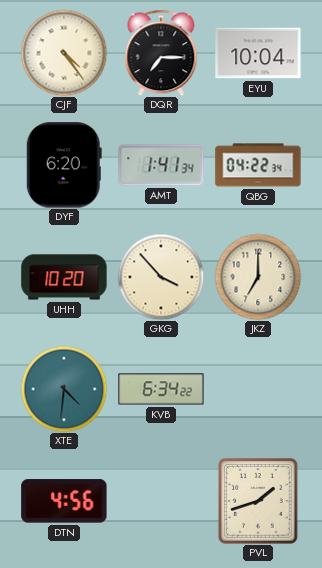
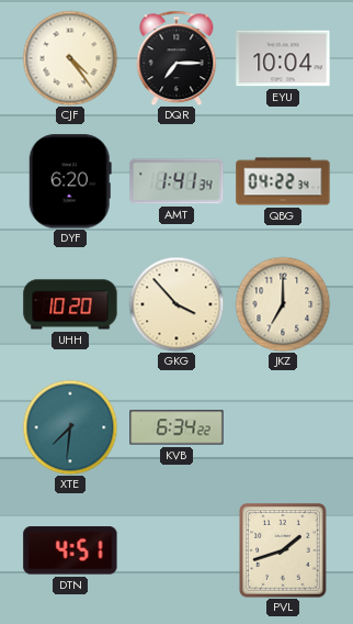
XTE: 4:31 -> 7:31
DTN: 4:56 -> 4:51
